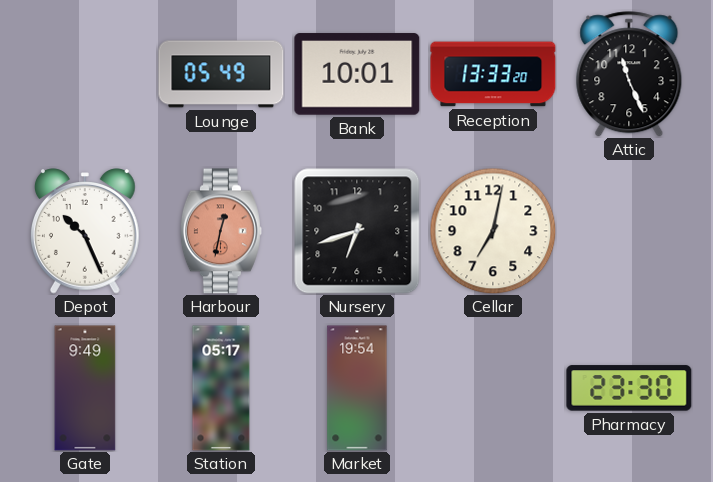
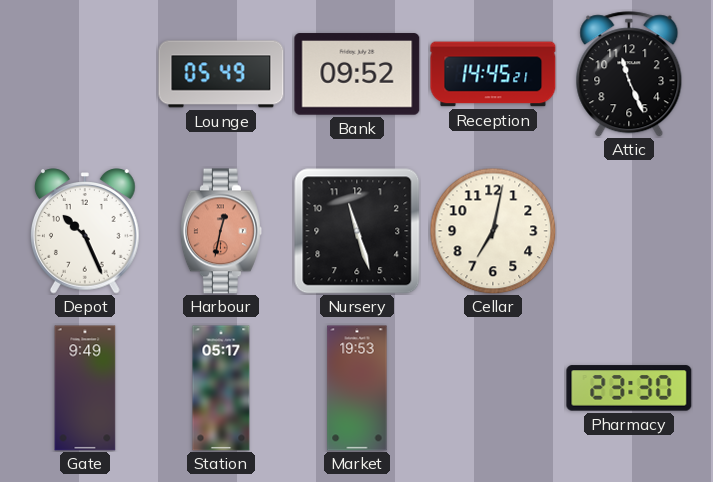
Bank: 10:01 -> 09:52
Reception: 13:33 -> 14:45
Nursery: 6:42 -> 11:27
Market: 19:54 -> 19:53
